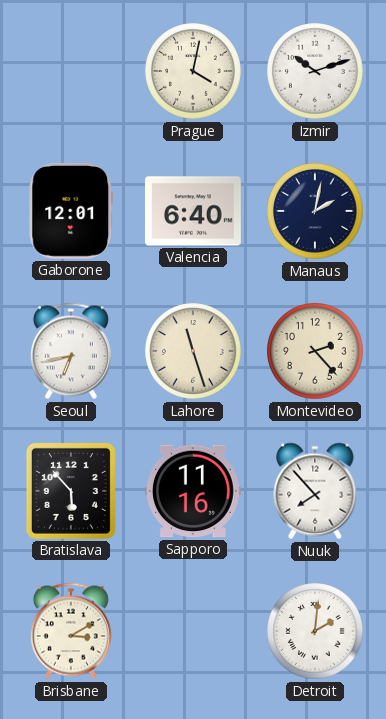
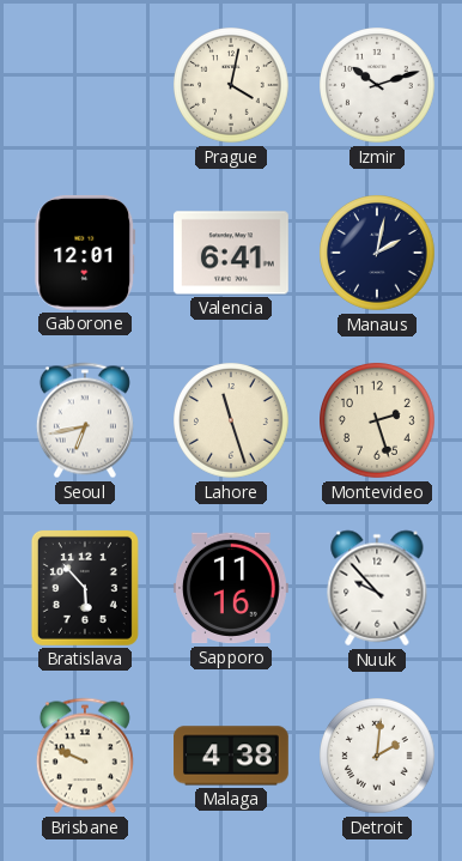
Valencia: 6:40 -> 6:41
Montevideo: 2:23 -> 2:27
Nuuk: 7:53 -> 9:53
Brisbane: 3:10 -> 9:49
Malaga: none -> 4:38
